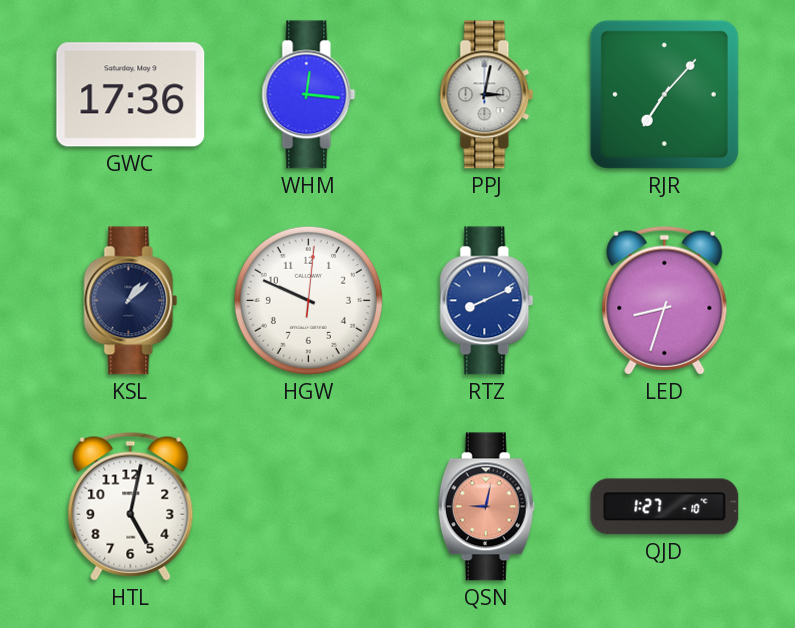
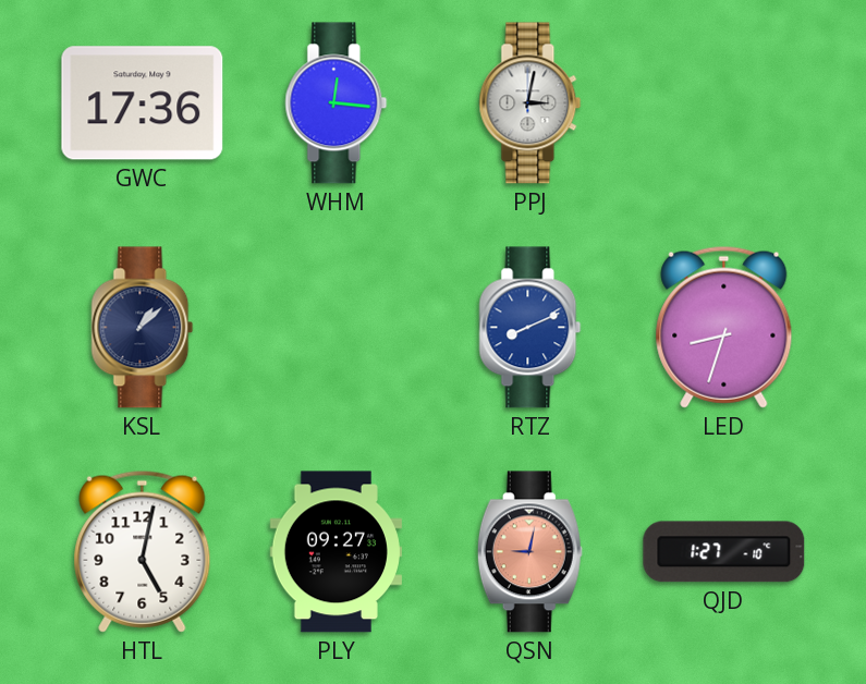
RJR: 7:07 -> none
HGW: 9:49 -> none
PLY: none -> 09:27
